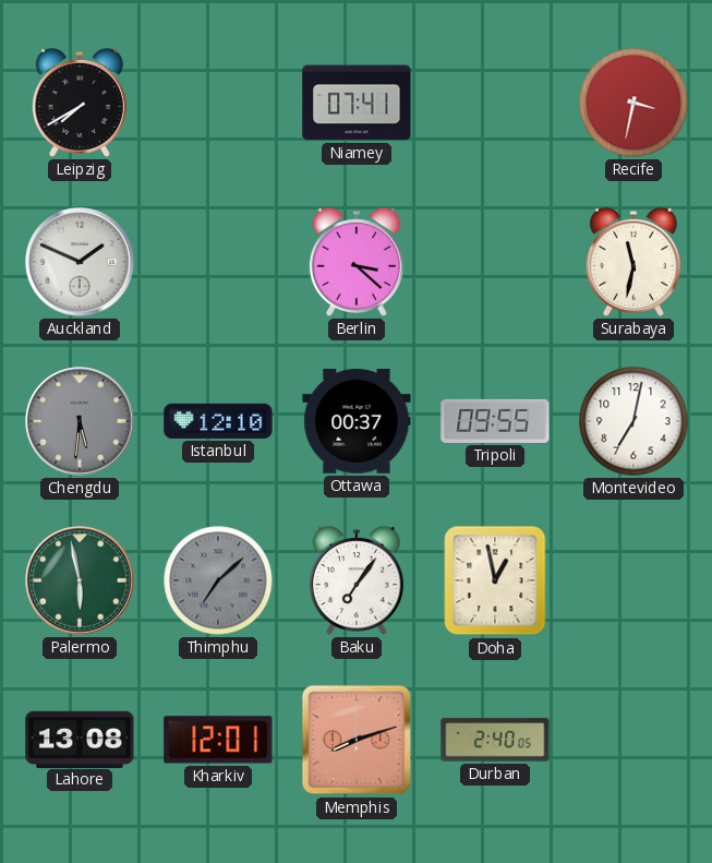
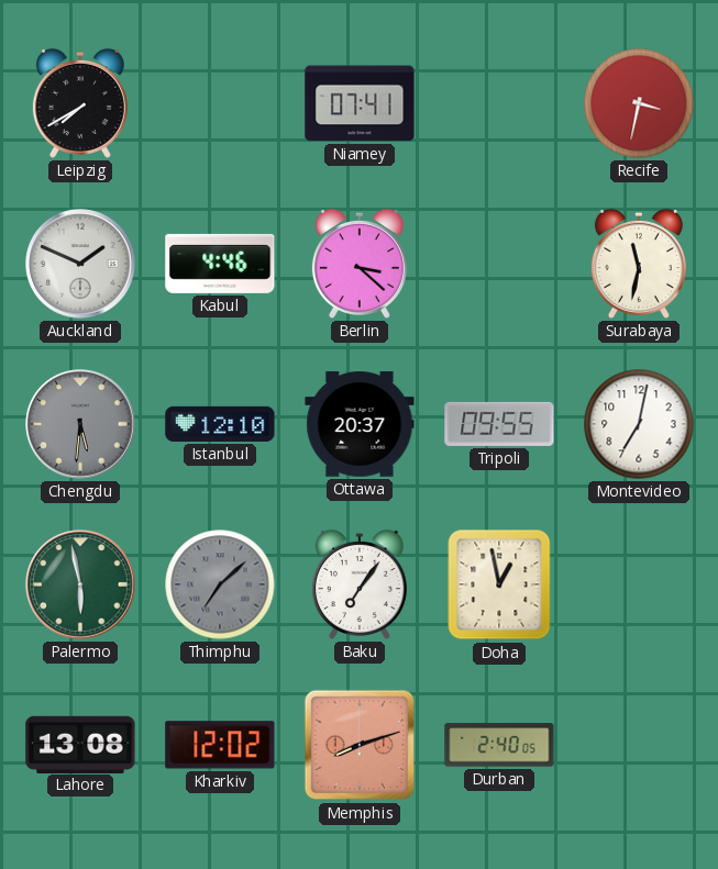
Kabul: none -> 4:46
Ottawa: 00:37 -> 20:37
Kharkiv: 12:01 -> 12:02
